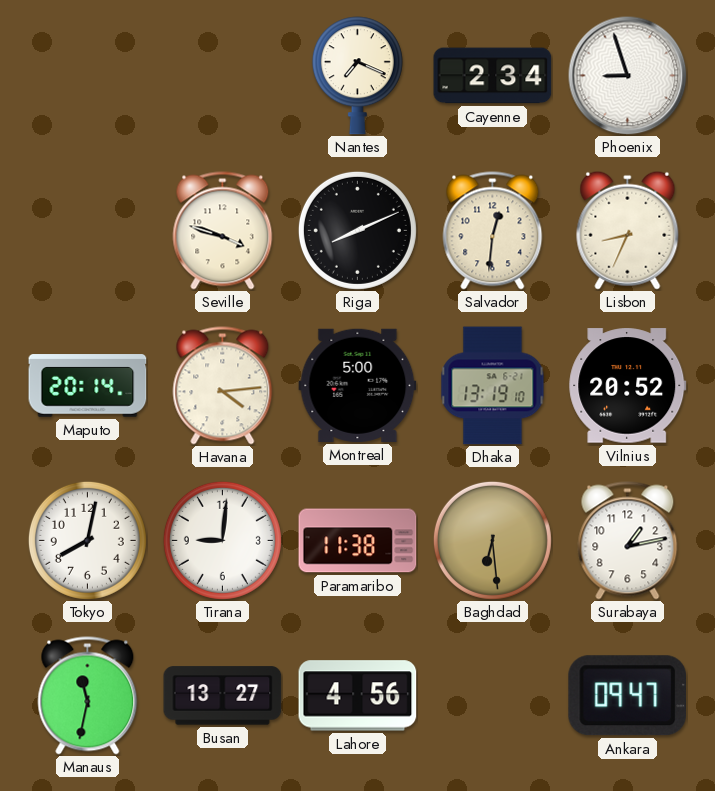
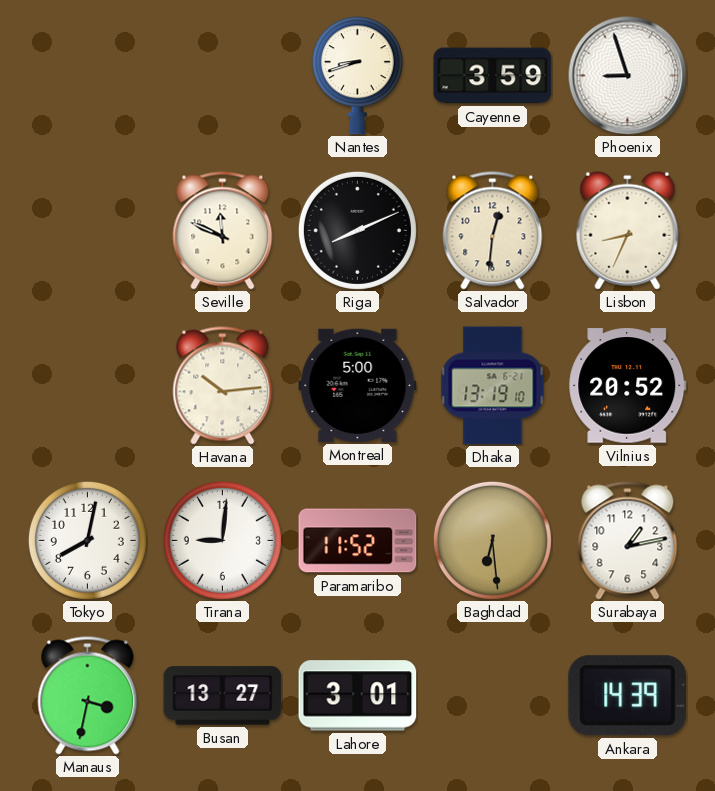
Nantes: 7:19 -> 8:42
Cayenne: 2:34 -> 3:59
Seville: 3:48 -> 11:49
Maputo: 20:14 -> none
Havana: 4:14 -> 10:14
Paramaribo: 11:38 -> 11:52
Manaus: 11:32 -> 3:32
Lahore: 4:56 -> 3:01
Ankara: 09:47 -> 14:39
